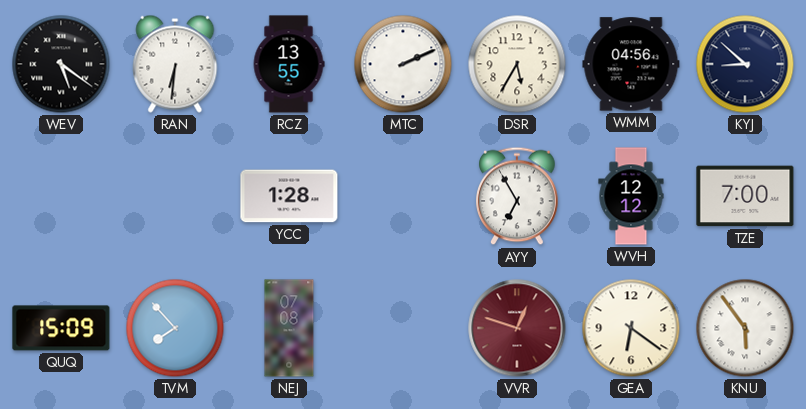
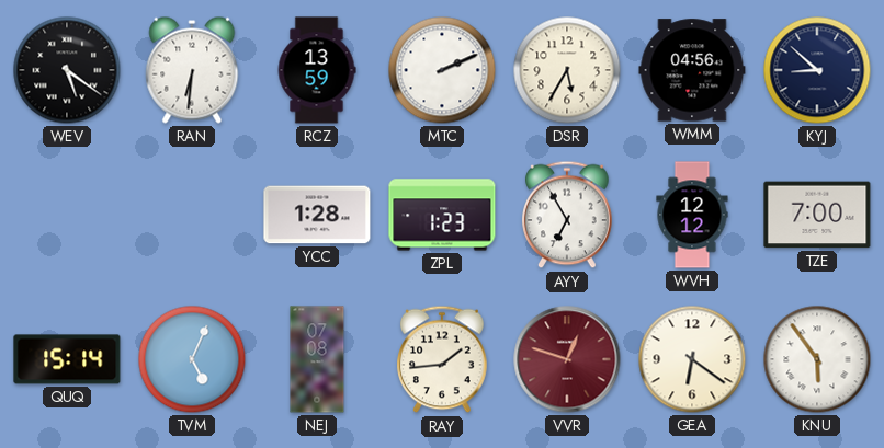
RCZ: 13:55 -> 13:59
ZPL: none -> 1:23
QUQ: 15:09 -> 15:14
TVM: 7:53 -> 5:04
RAY: none -> 1:44
